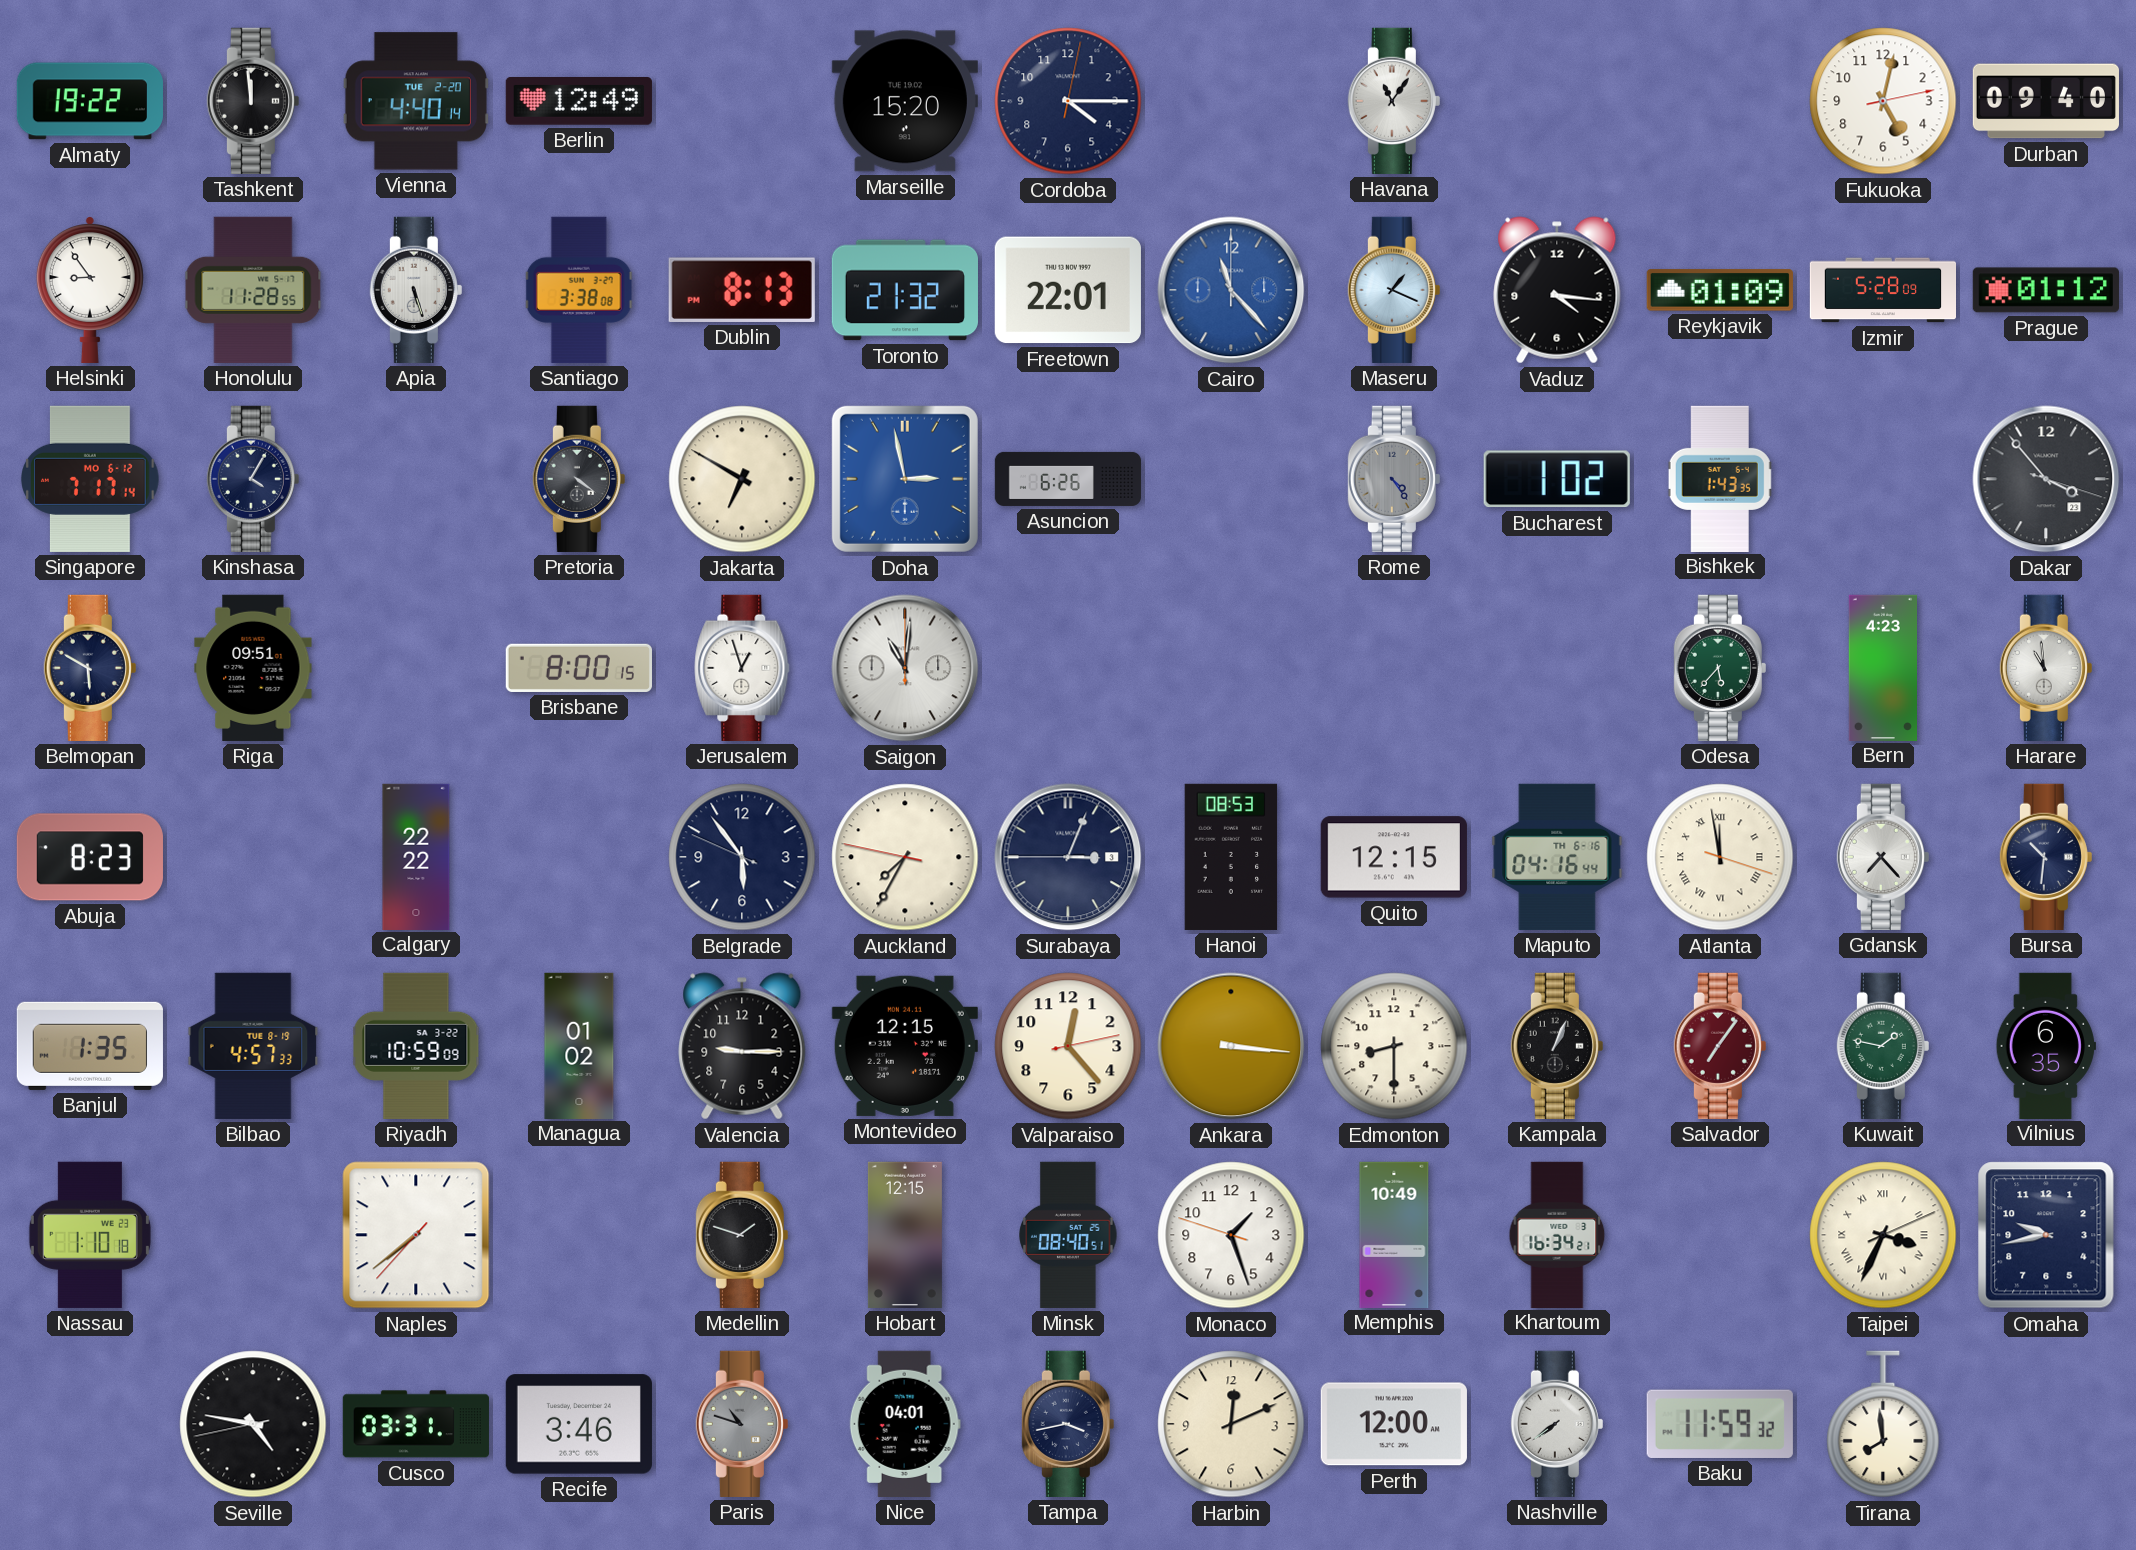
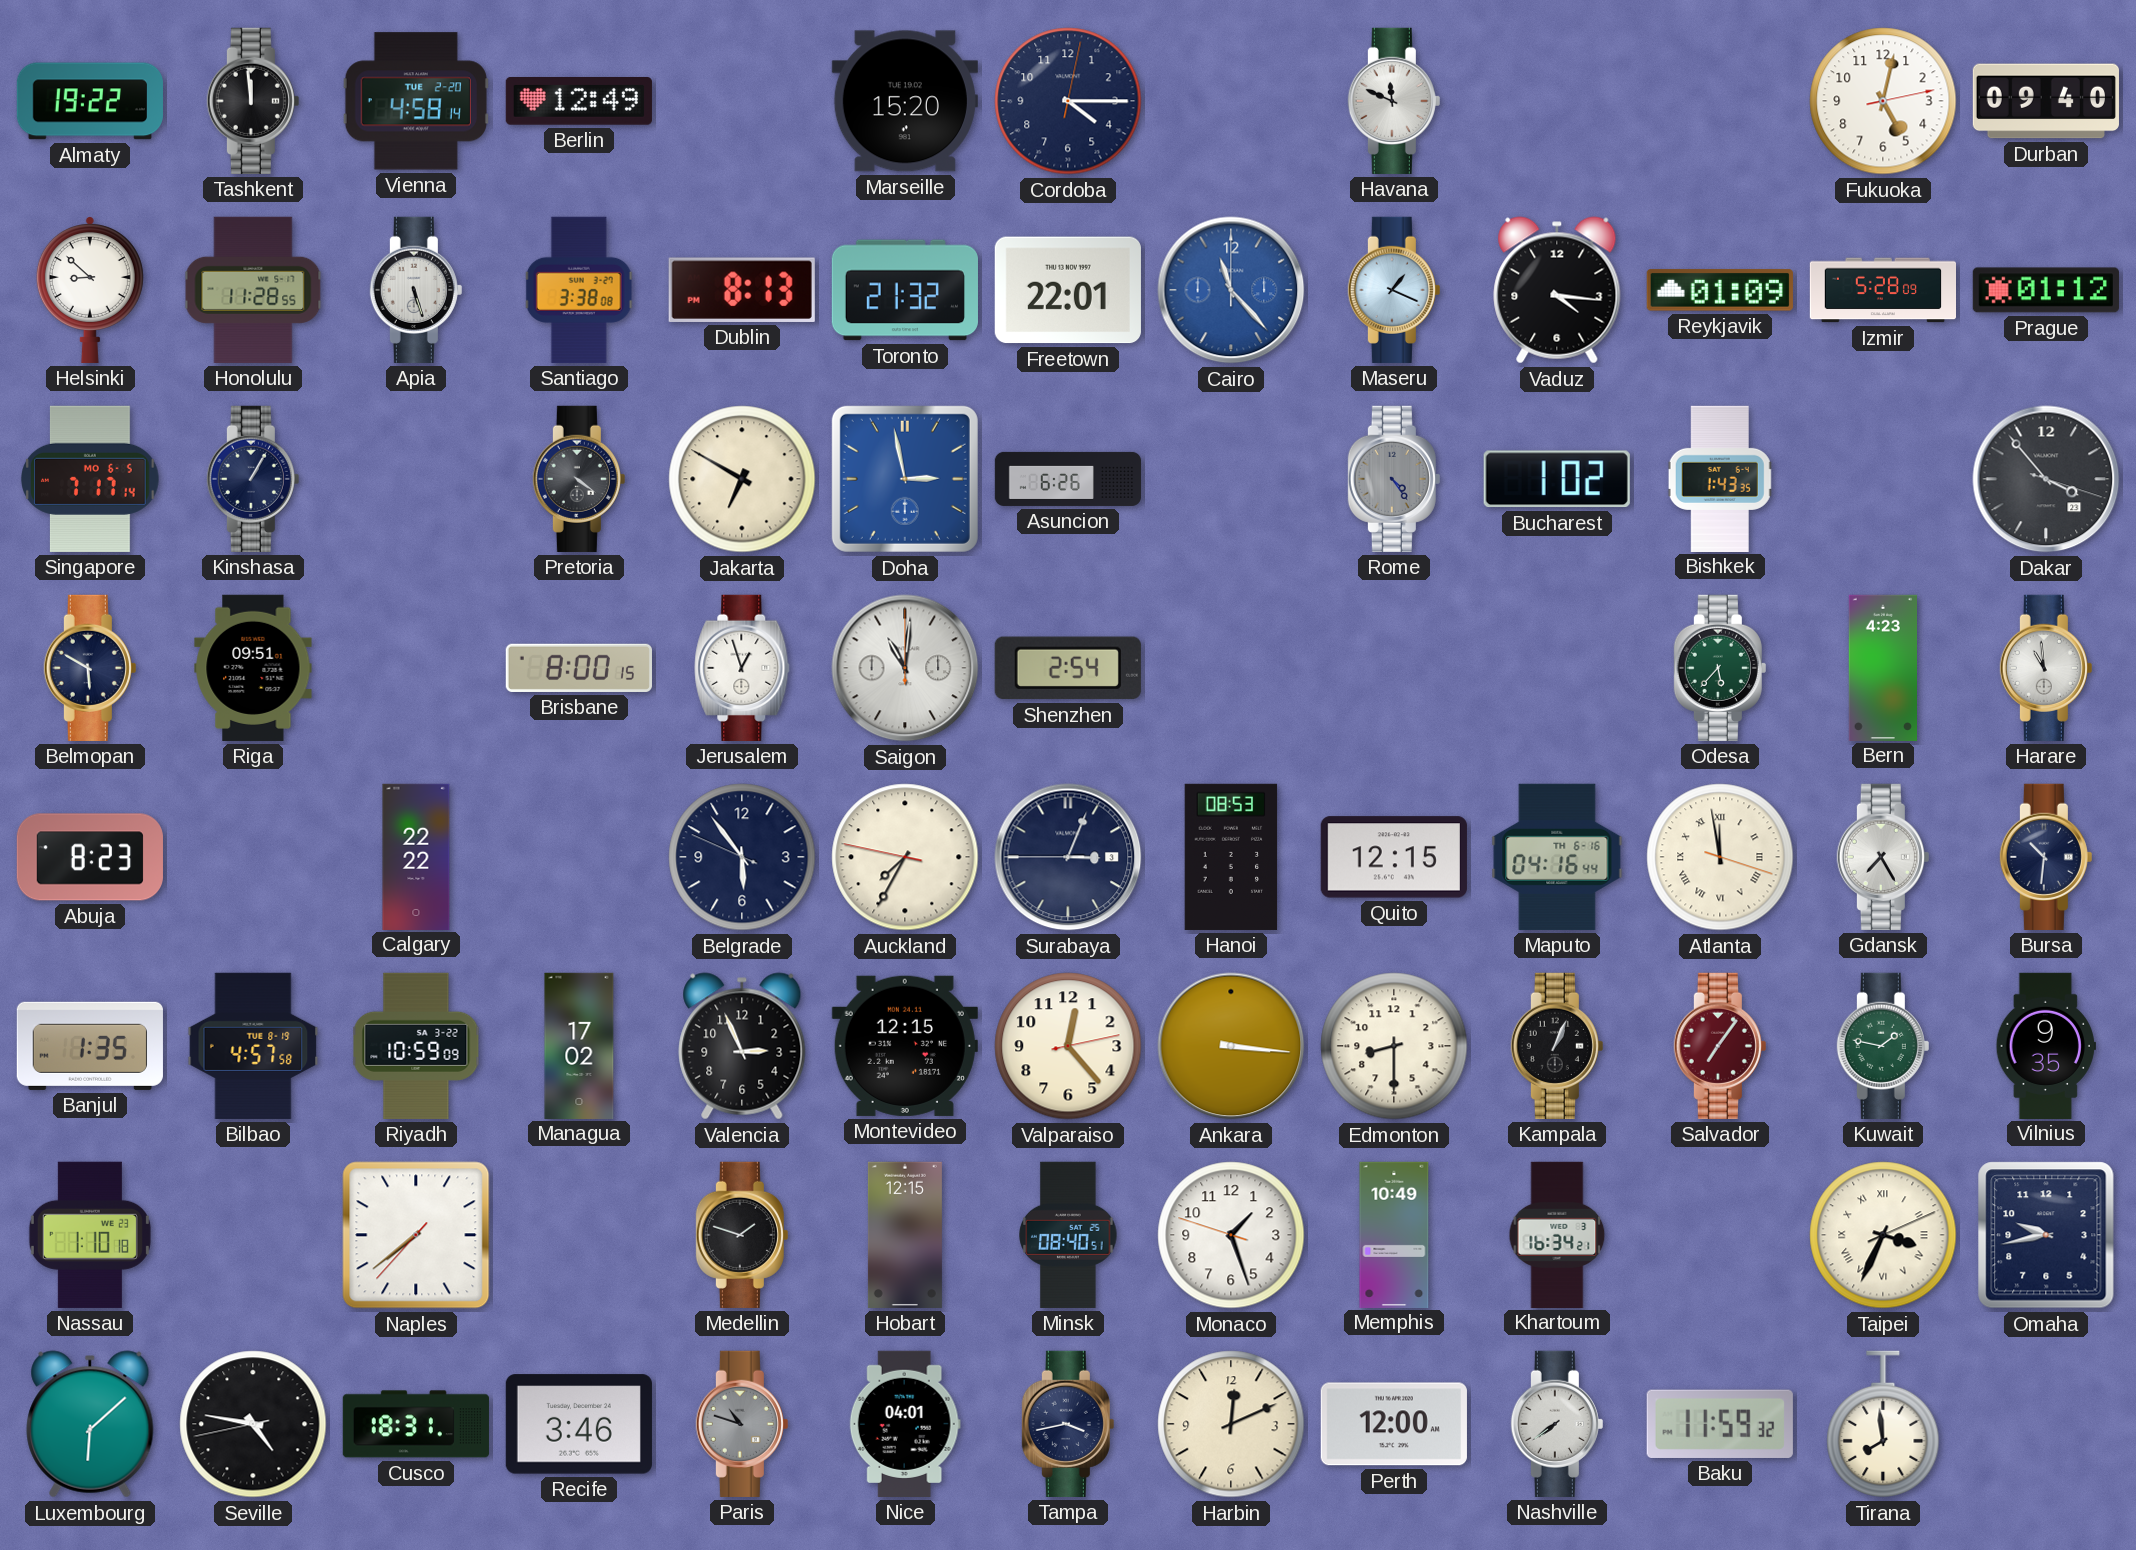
Vienna: 4:40 -> 4:58
Havana: 11:06 -> 11:49
Helsinki: 8:54 -> 8:52
Singapore date: MO 6-12 -> MO 6-5
Kinshasa: 4:05 -> 1:05
Shenzhen: none -> 2:54
Gdansk: 7:23 -> 7:25
Bilbao: 4:57:33 -> 4:57:58
Managua: 01:02 -> 17:02
Valencia: 9:15 -> 2:56
Vilnius: 6:35 -> 9:35
Luxembourg: none -> 6:08
Cusco: 03:31 -> 18:31
